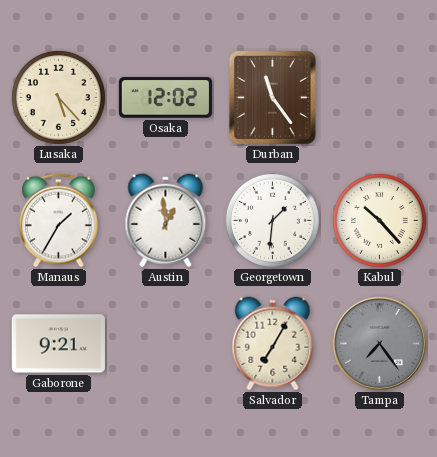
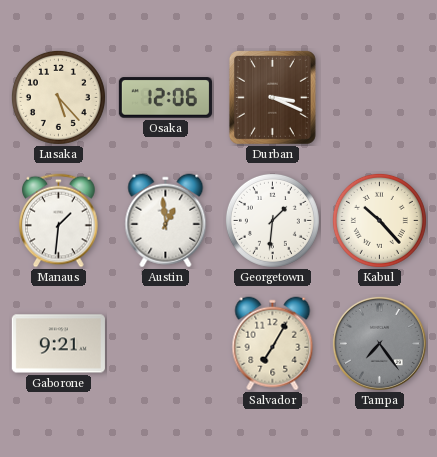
Osaka: 12:02 -> 12:06
Durban: 11:24 -> 3:19
Manaus: 1:35 -> 1:31
